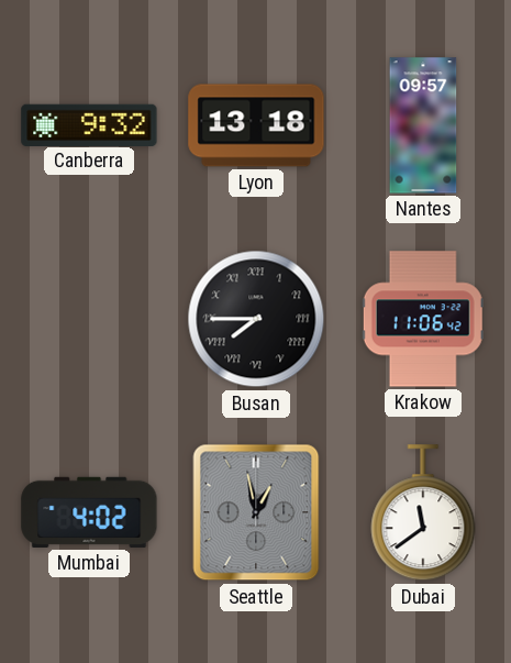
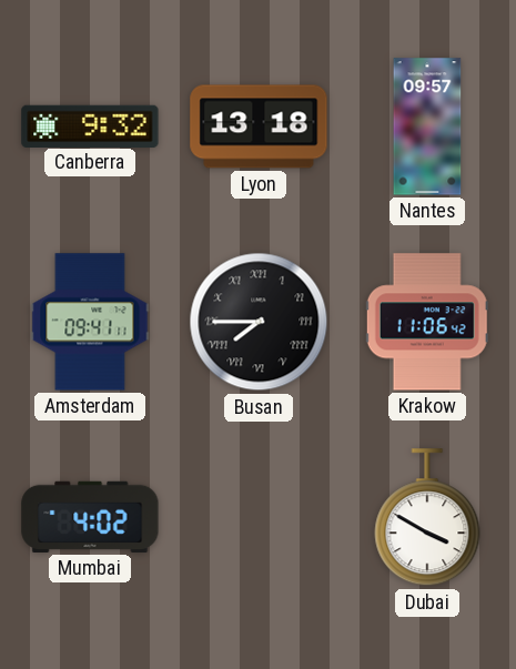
Amsterdam: none -> 09:41
Seattle: 12:58 -> none
Dubai: 11:39 -> 3:50
